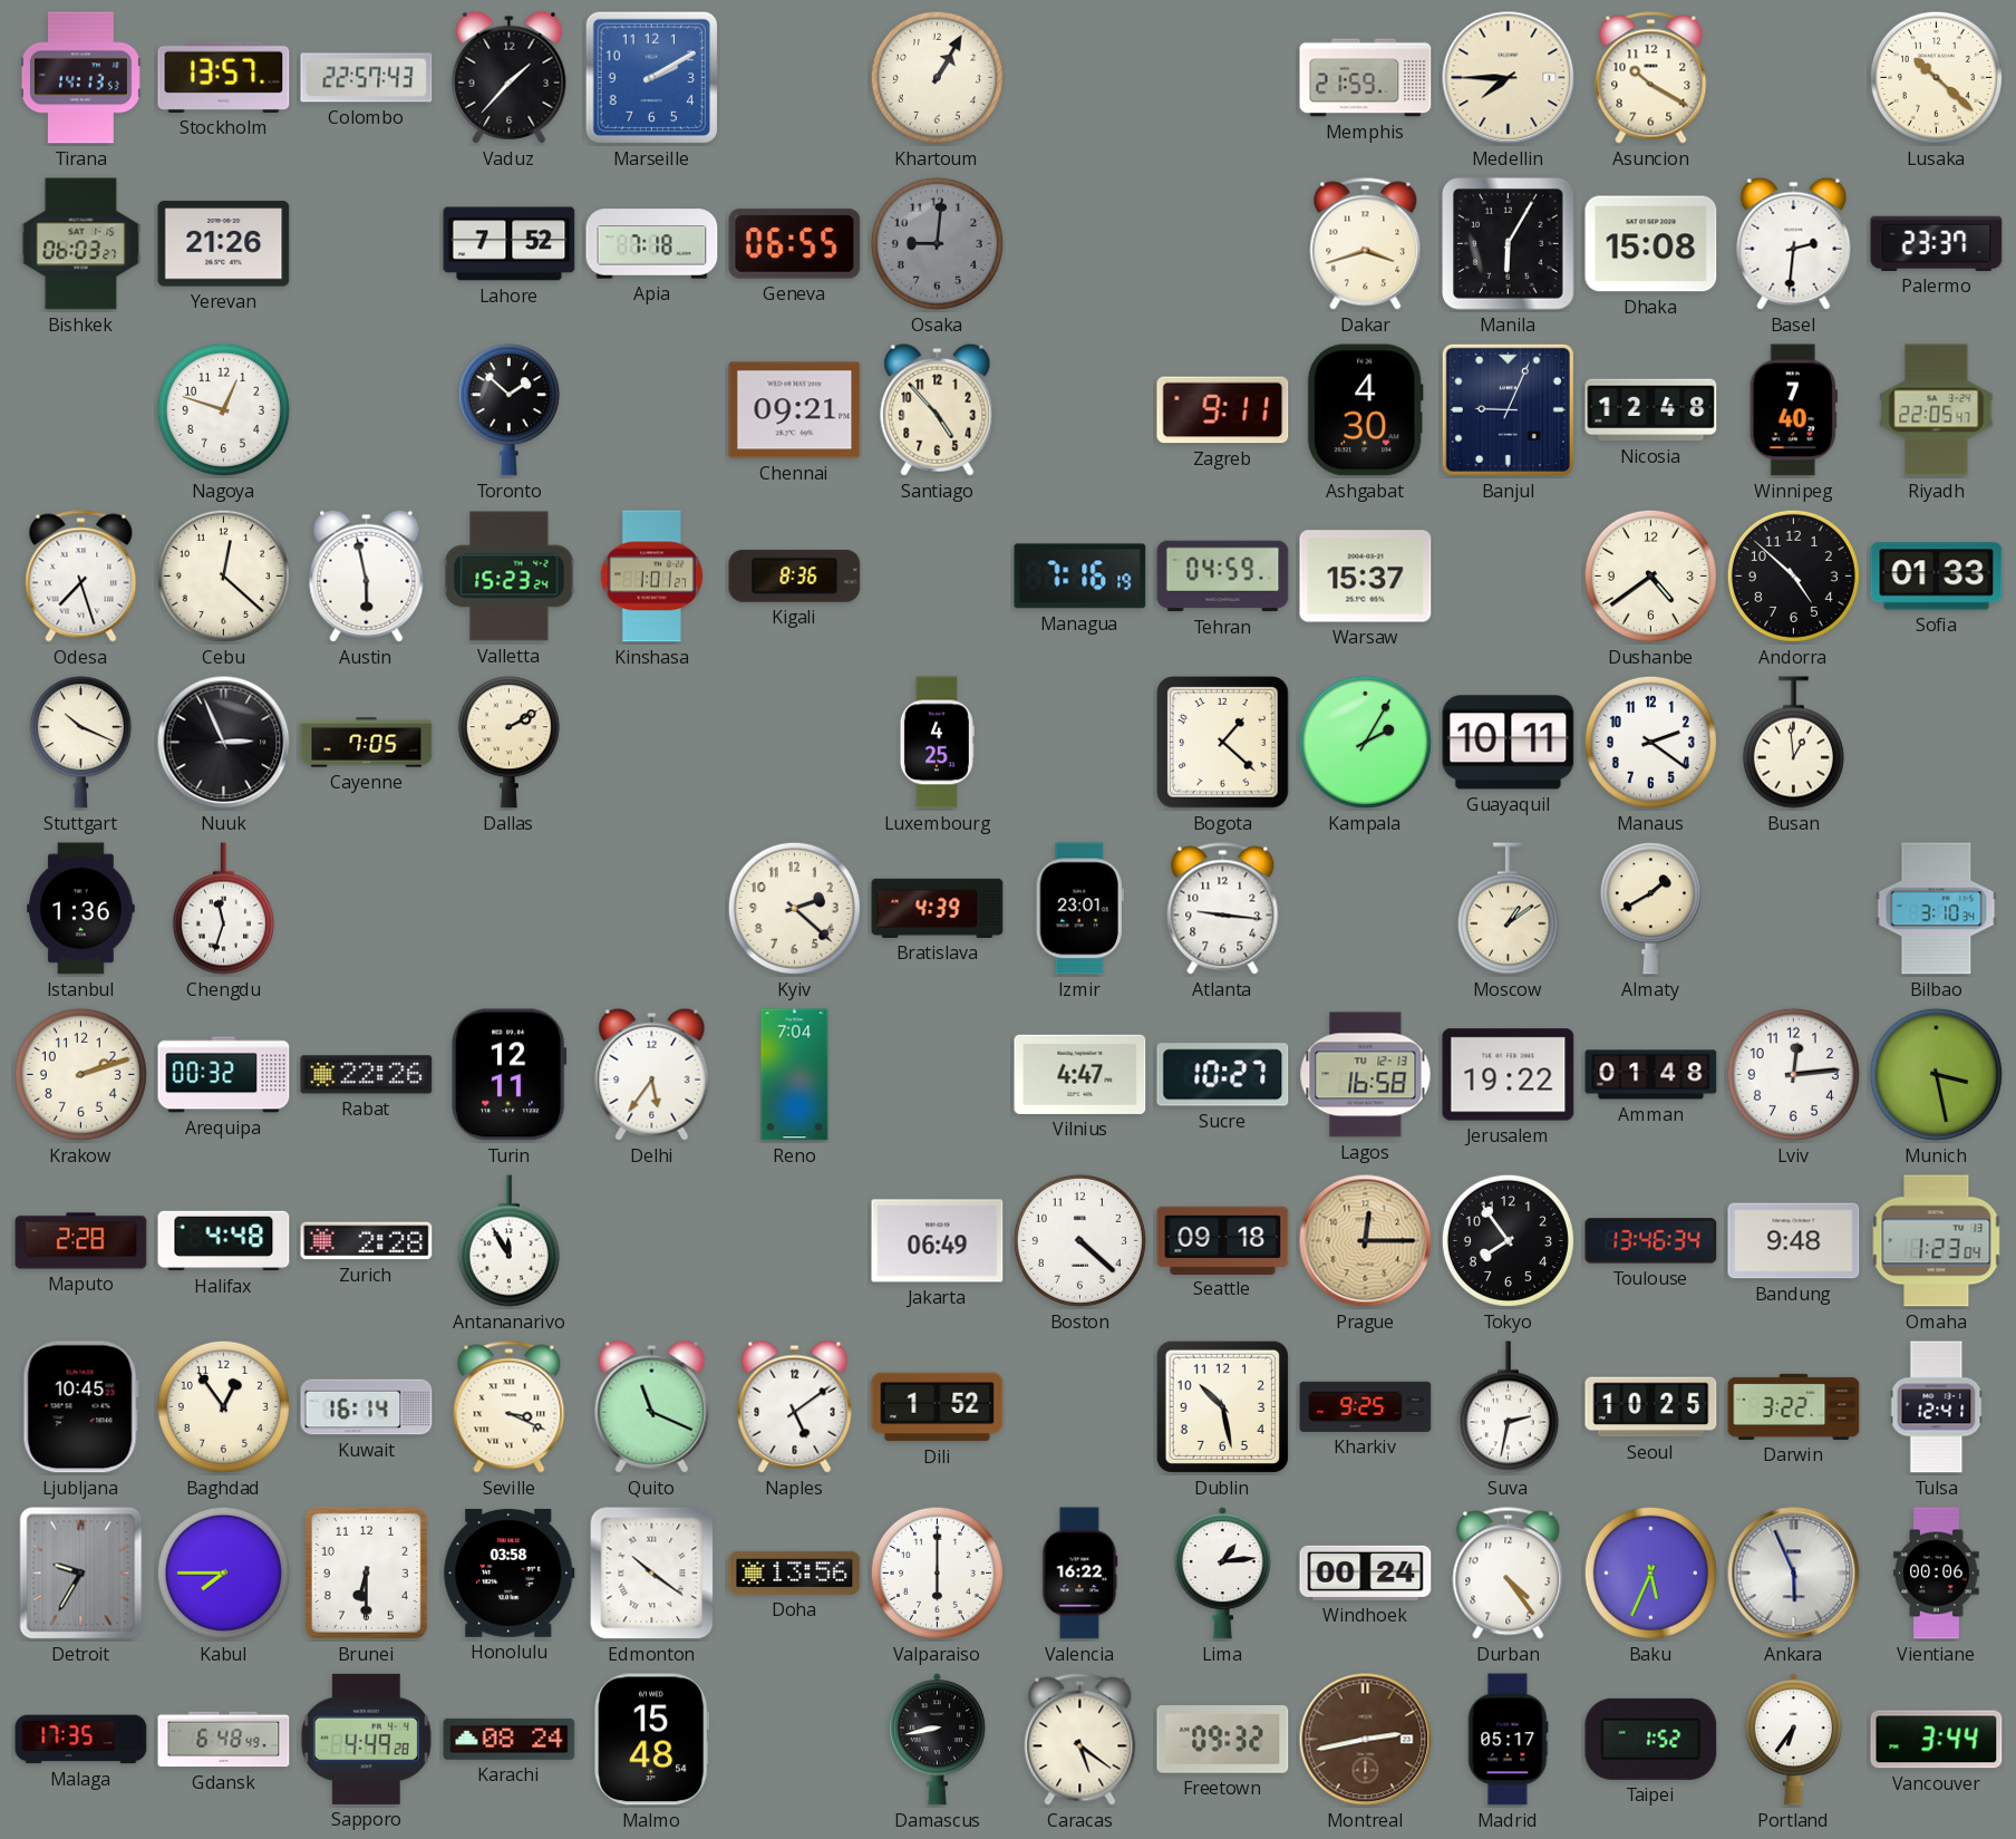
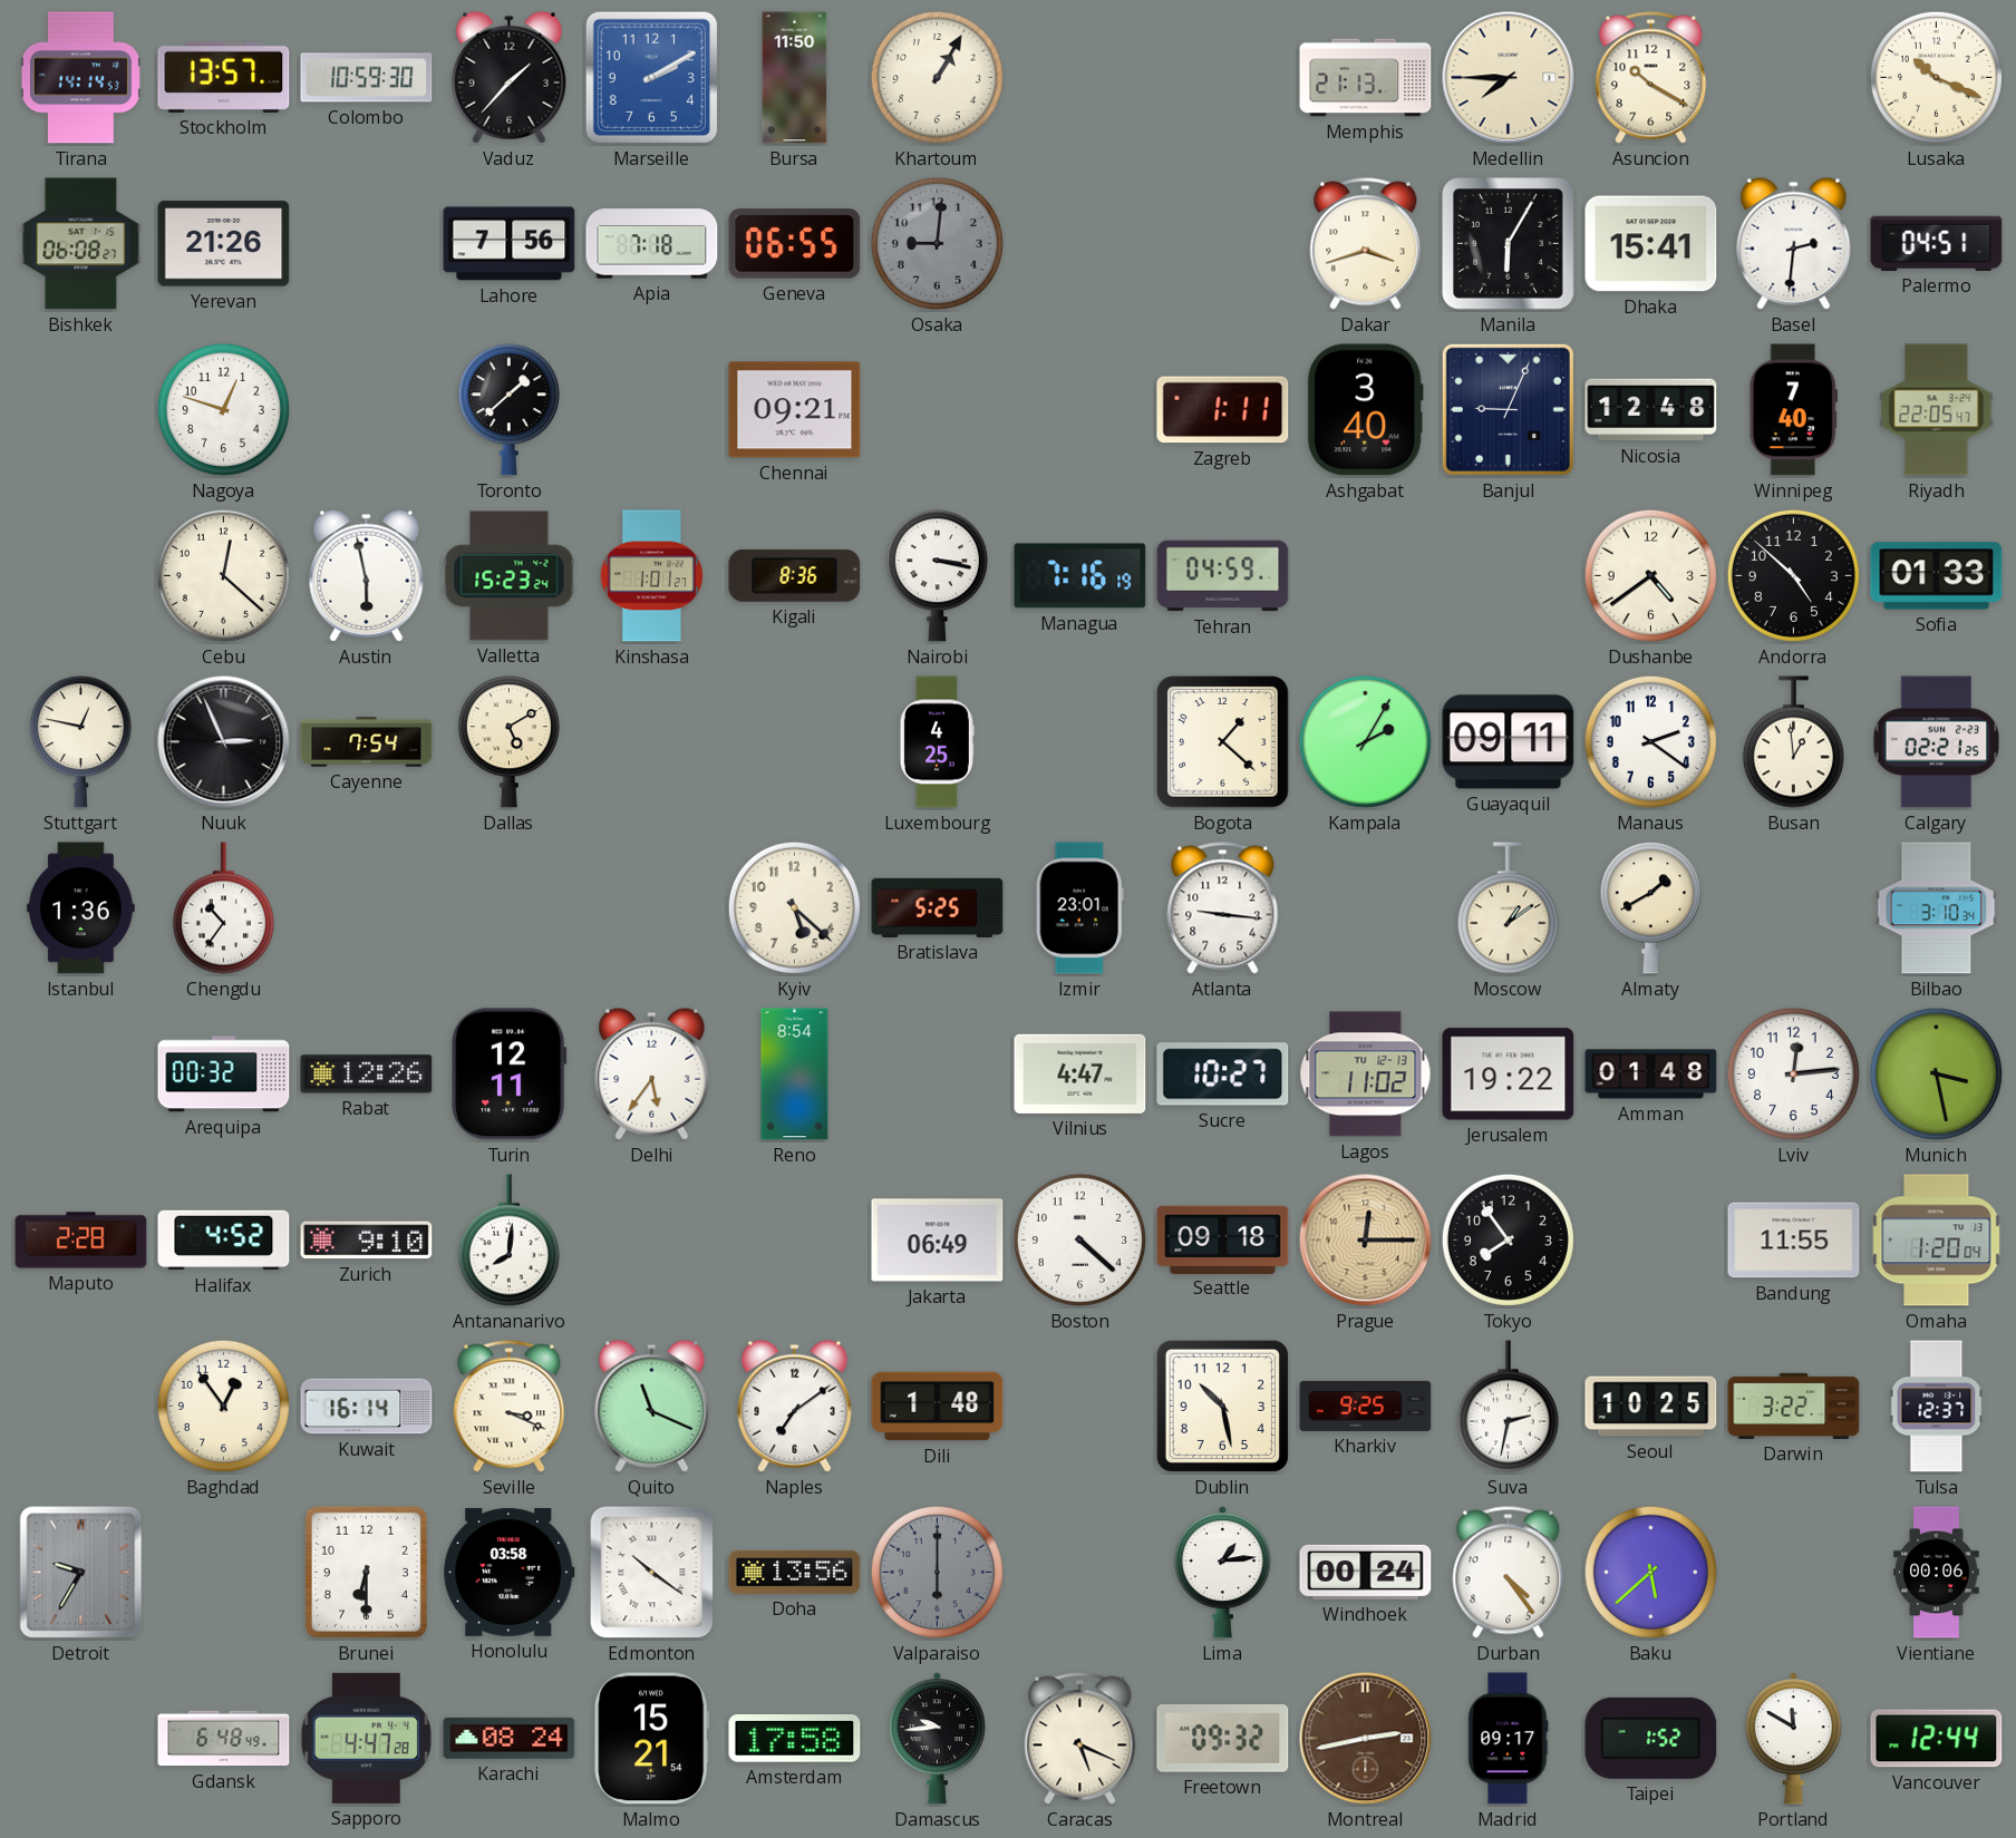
Tirana: 14:13 -> 14:14
Colombo: 22:57 -> 10:59
Bursa: none -> 11:50
Memphis: 21:59 -> 21:13
Lusaka: 10:22 -> 10:19
Bishkek: 06:03 -> 06:08
Lahore: 7:52 -> 7:56
Dhaka: 15:08 -> 15:41
Palermo: 23:37 -> 04:51
Toronto: 1:52 -> 1:38
Santiago: 4:53 -> none
Zagreb: 9:11 -> 1:11
Ashgabat: 4:30 -> 3:40
Odesa: 7:27 -> none
Nairobi: none -> 3:17
Warsaw: 15:37 -> none
Stuttgart: 10:19 -> 12:47
Cayenne: 7:05 -> 7:54
Dallas: 2:10 -> 5:10
Guayaquil: 10:11 -> 09:11
Calgary: none -> 02:21
Chengdu: 11:33 -> 10:36
Kyiv: 2:22 -> 5:22
Bratislava: 4:39 -> 5:25
Krakow: 2:12 -> none
Rabat: 22:26 -> 12:26
Reno: 7:04 -> 8:54
Lagos: 16:58 -> 11:02
Halifax: 4:48 -> 4:52
Zurich: 2:28 -> 9:10
Antananarivo: 11:55 -> 8:01
Toulouse: 13:46 -> none
Bandung: 9:48 -> 11:55
Omaha: 1:23 -> 1:20
Ljubljana: 10:45 -> none
Naples: 5:09 -> 7:09
Dili: 1:52 -> 1:48
Tulsa: 12:41 -> 12:37
Kabul: 7:45 -> none
Valparaiso dial: white -> grey
Valencia: 16:22 -> none
Baku: 5:34 -> 5:38
Ankara: 5:56 -> none
Malaga: 17:35 -> none
Sapporo: 4:49 -> 4:47
Malmo: 15:48 -> 15:21
Amsterdam: none -> 17:58
Damascus: 8:43 -> 9:44
Caracas: 5:21 -> 5:19
Madrid: 05:17 -> 09:17
Portland: 6:36 -> 11:50
Vancouver: 3:44 -> 12:44
